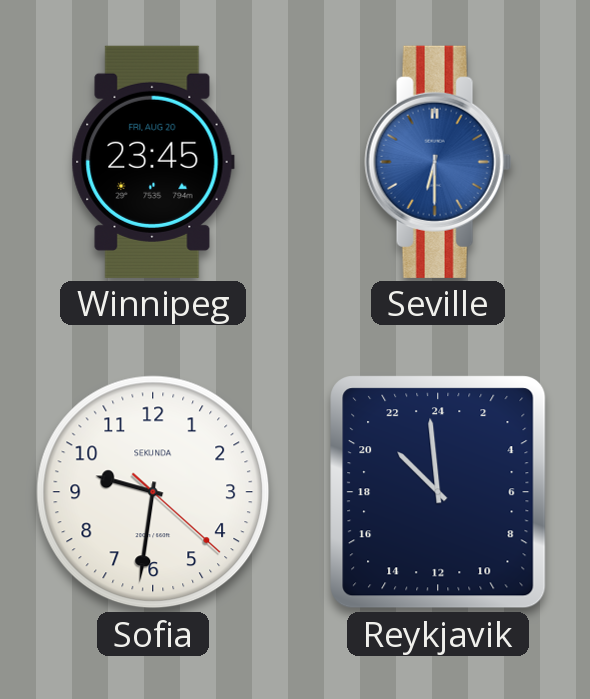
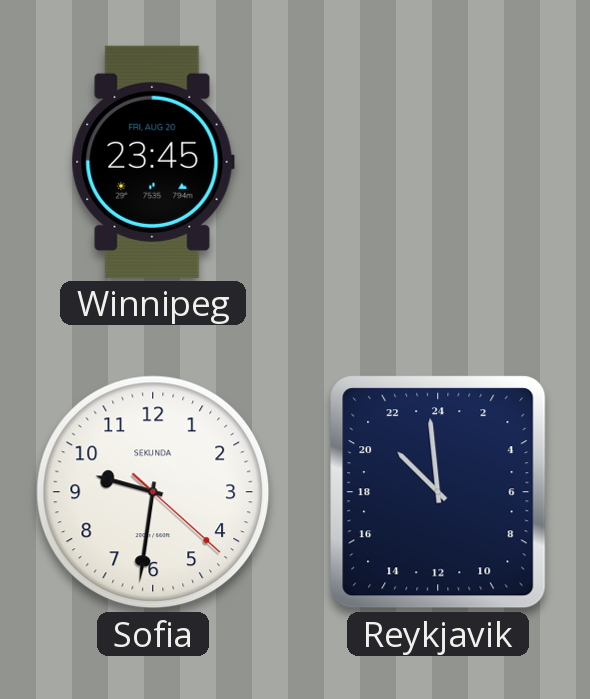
Seville: 6:30 -> none
